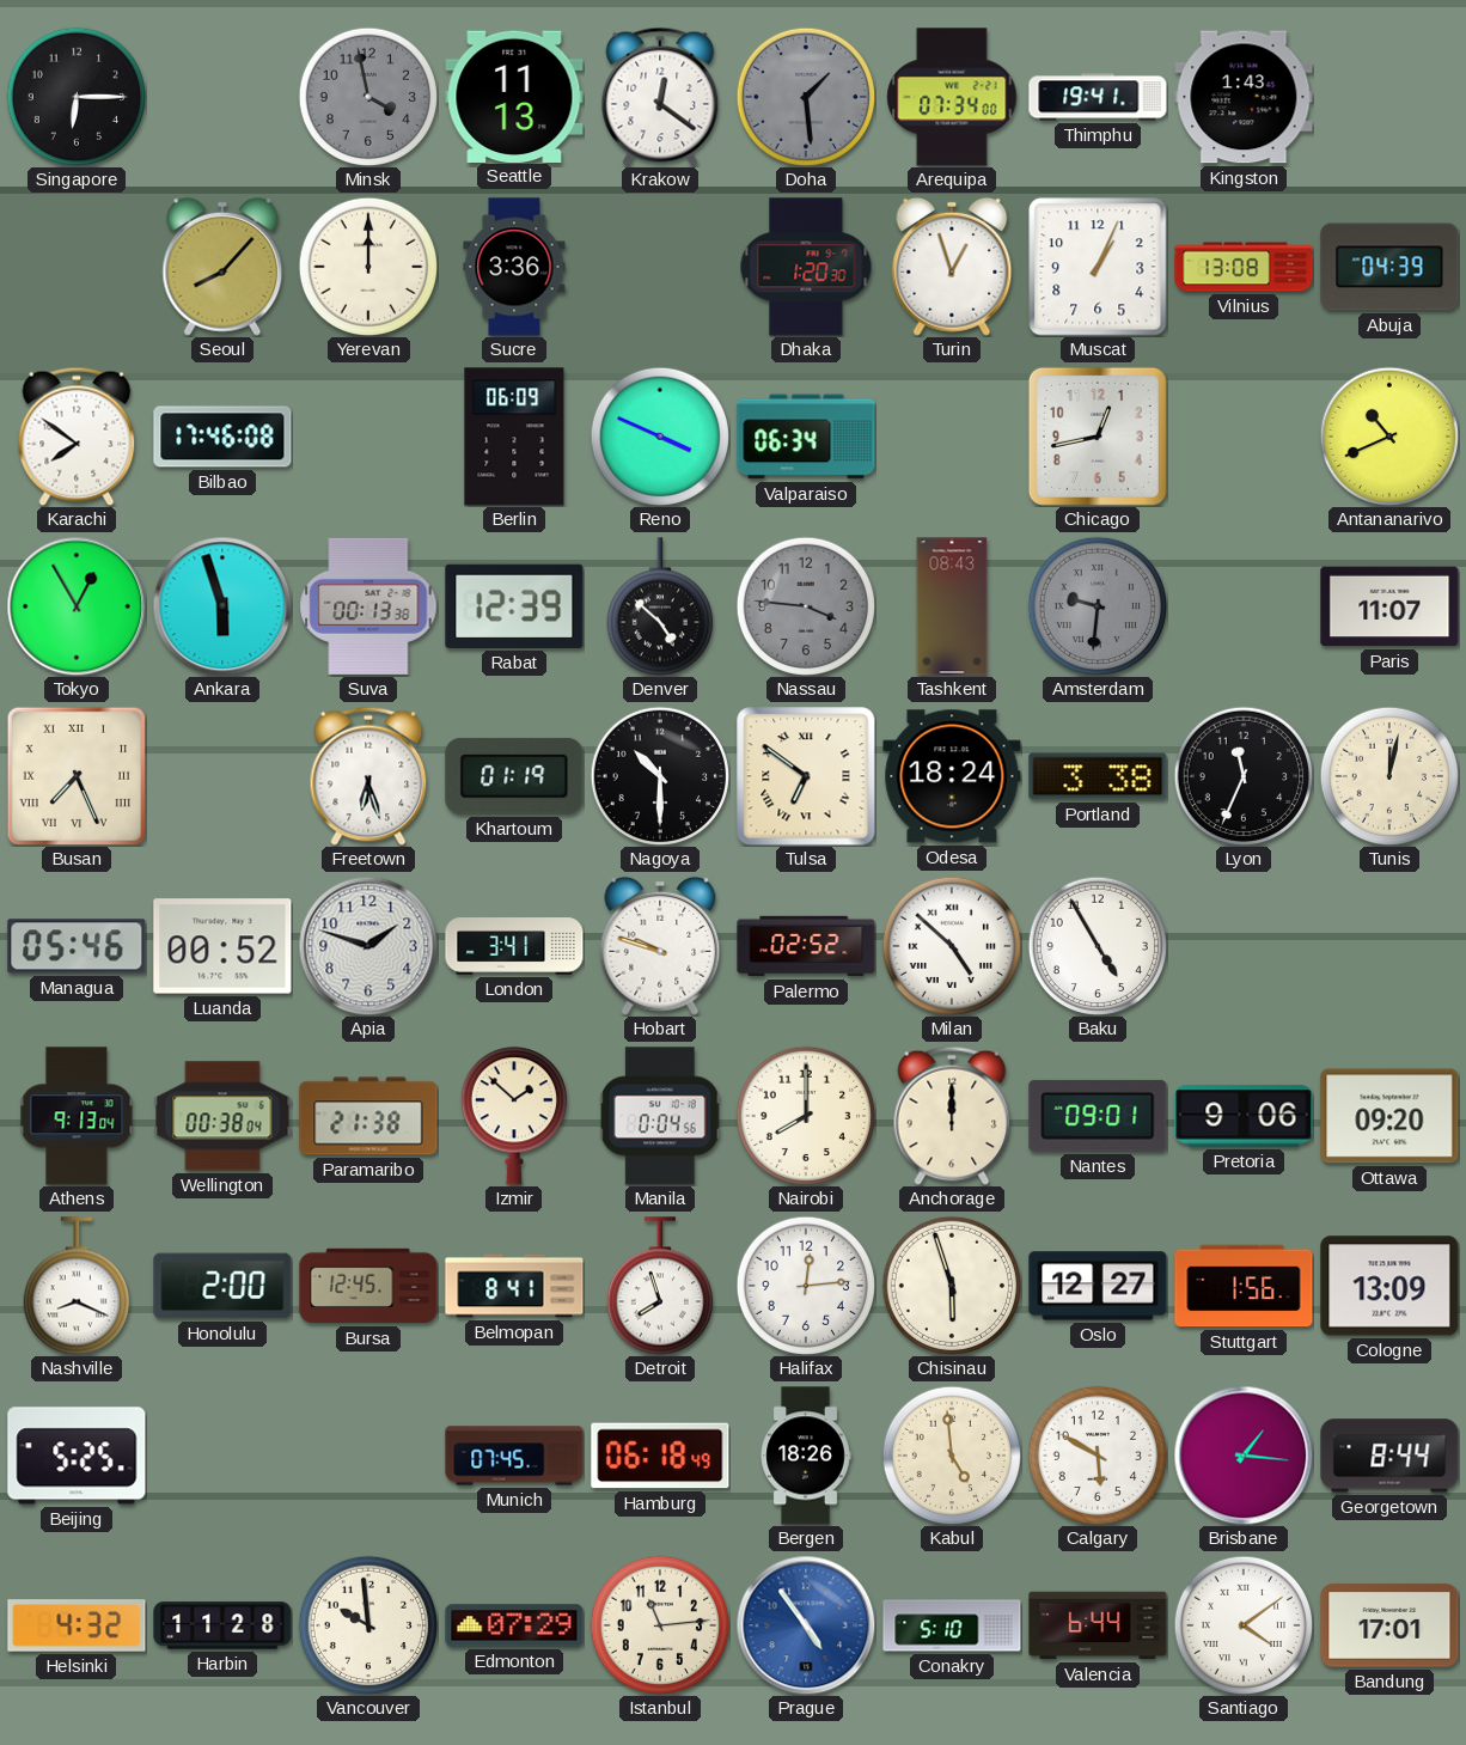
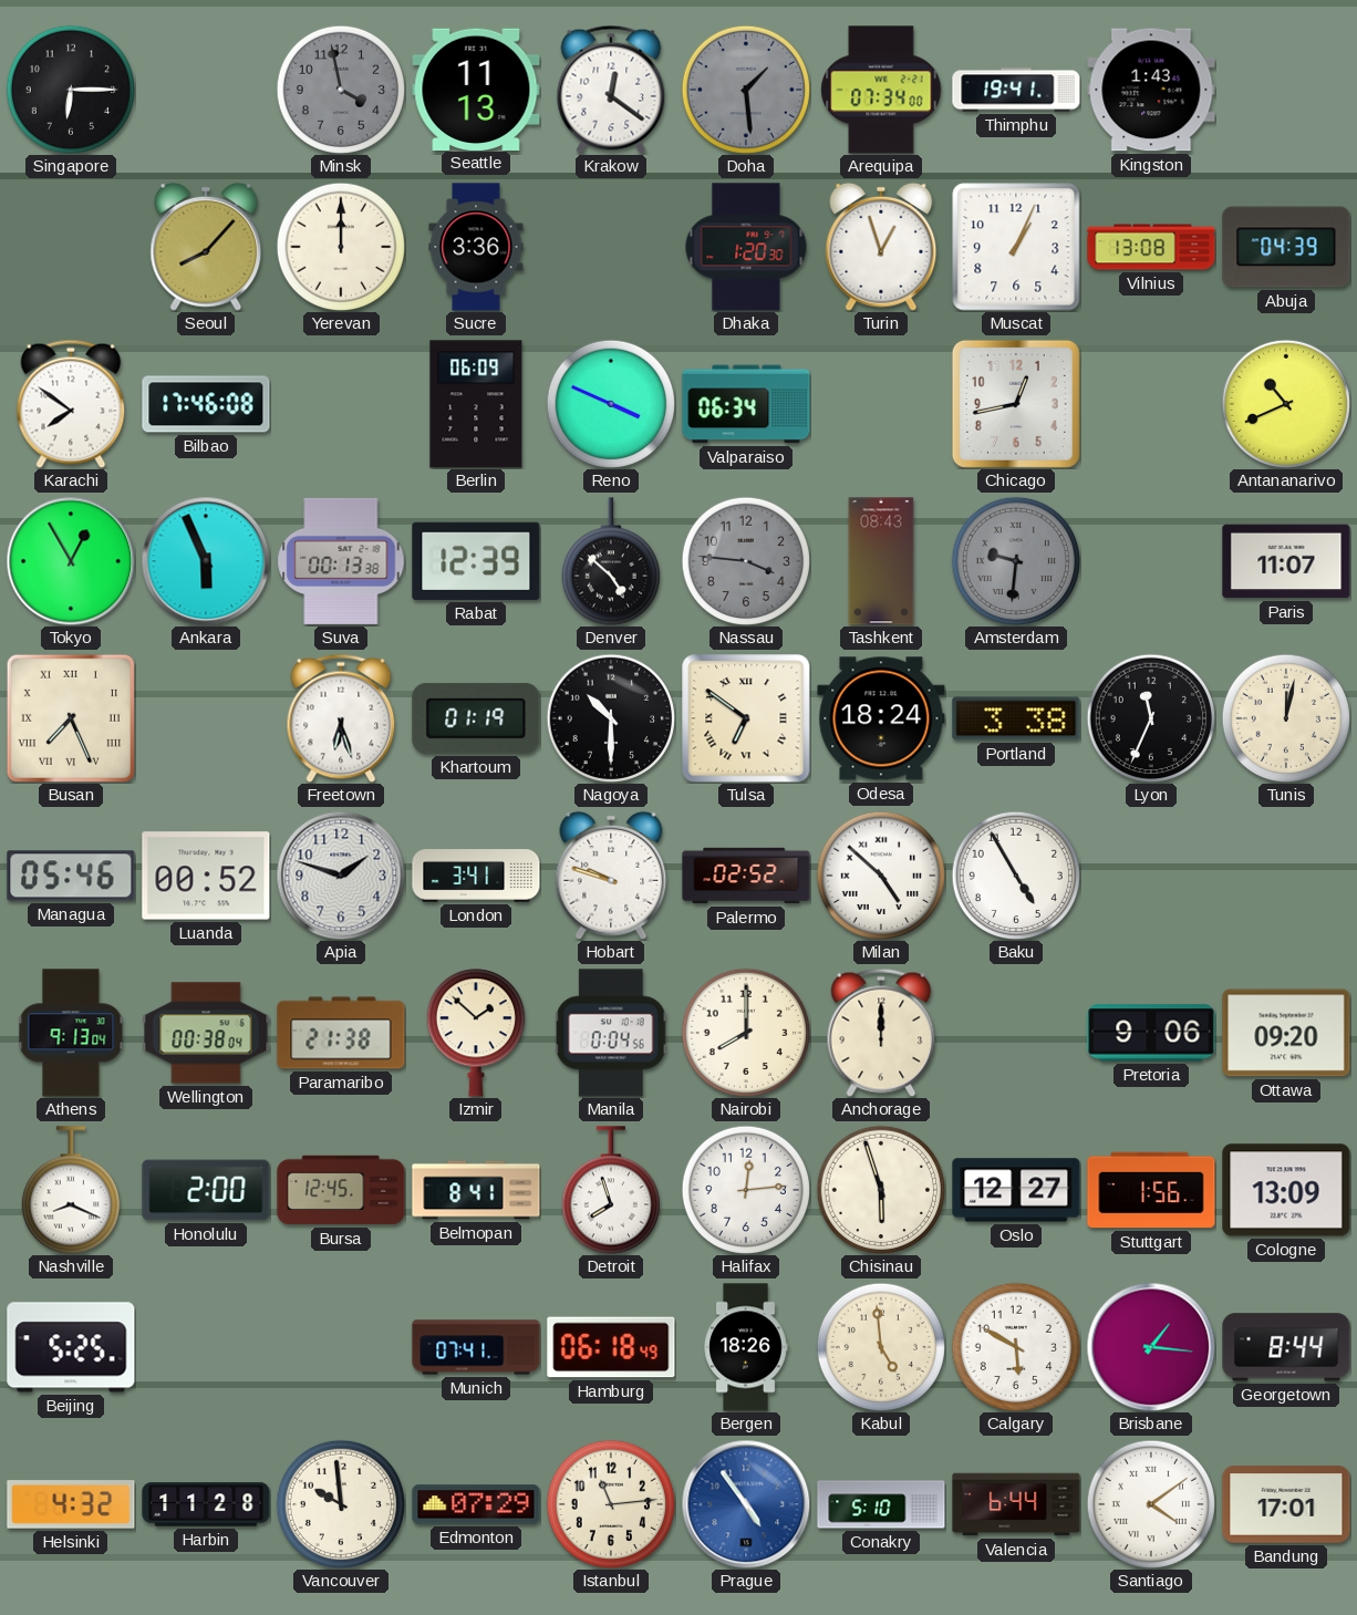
Ankara: 5:57 -> 5:56
Nantes: 09:01 -> none
Munich: 07:45 -> 07:41
